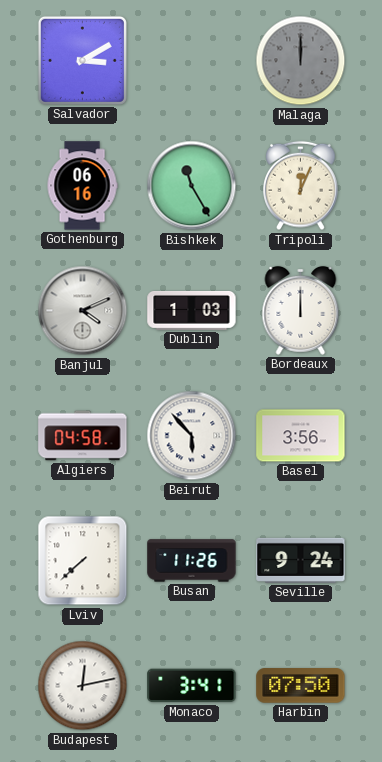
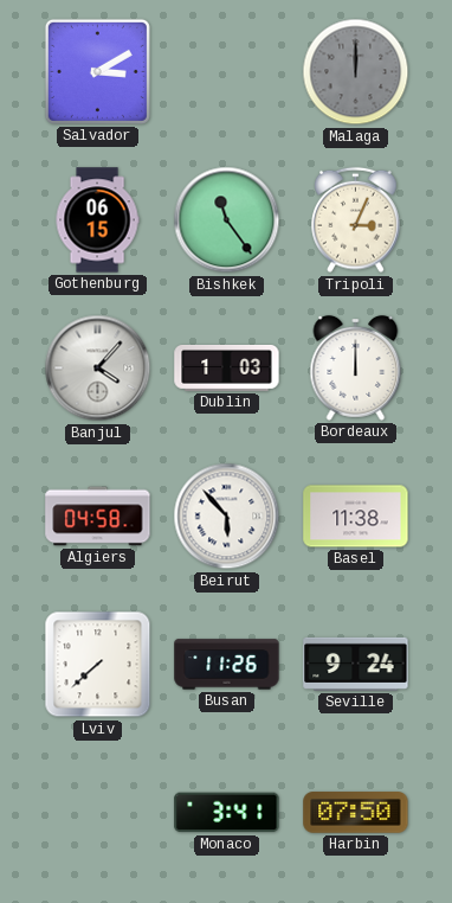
Gothenburg: 06:16 -> 06:15
Bishkek: 11:25 -> 11:24
Tripoli: 12:04 -> 3:04
Banjul: 4:11 -> 4:07
Basel: 3:56 -> 11:38
Budapest: 12:13 -> none
